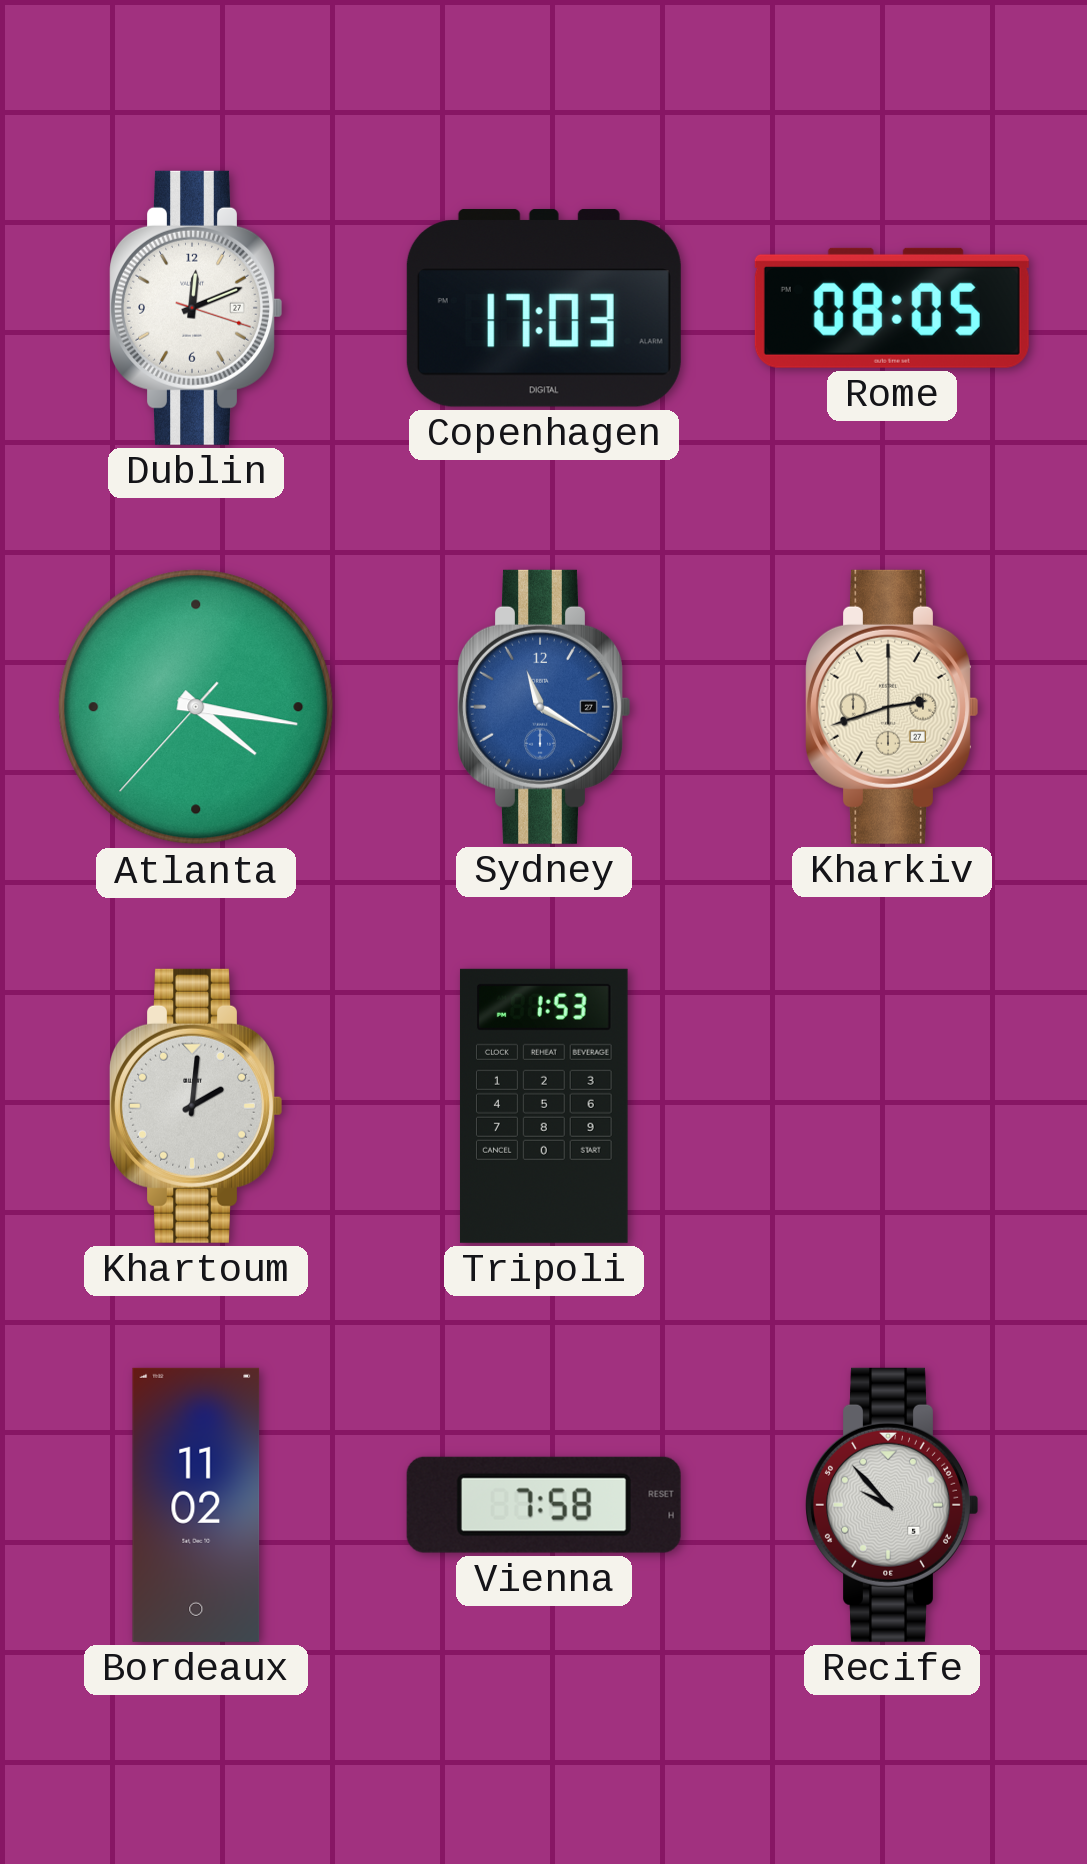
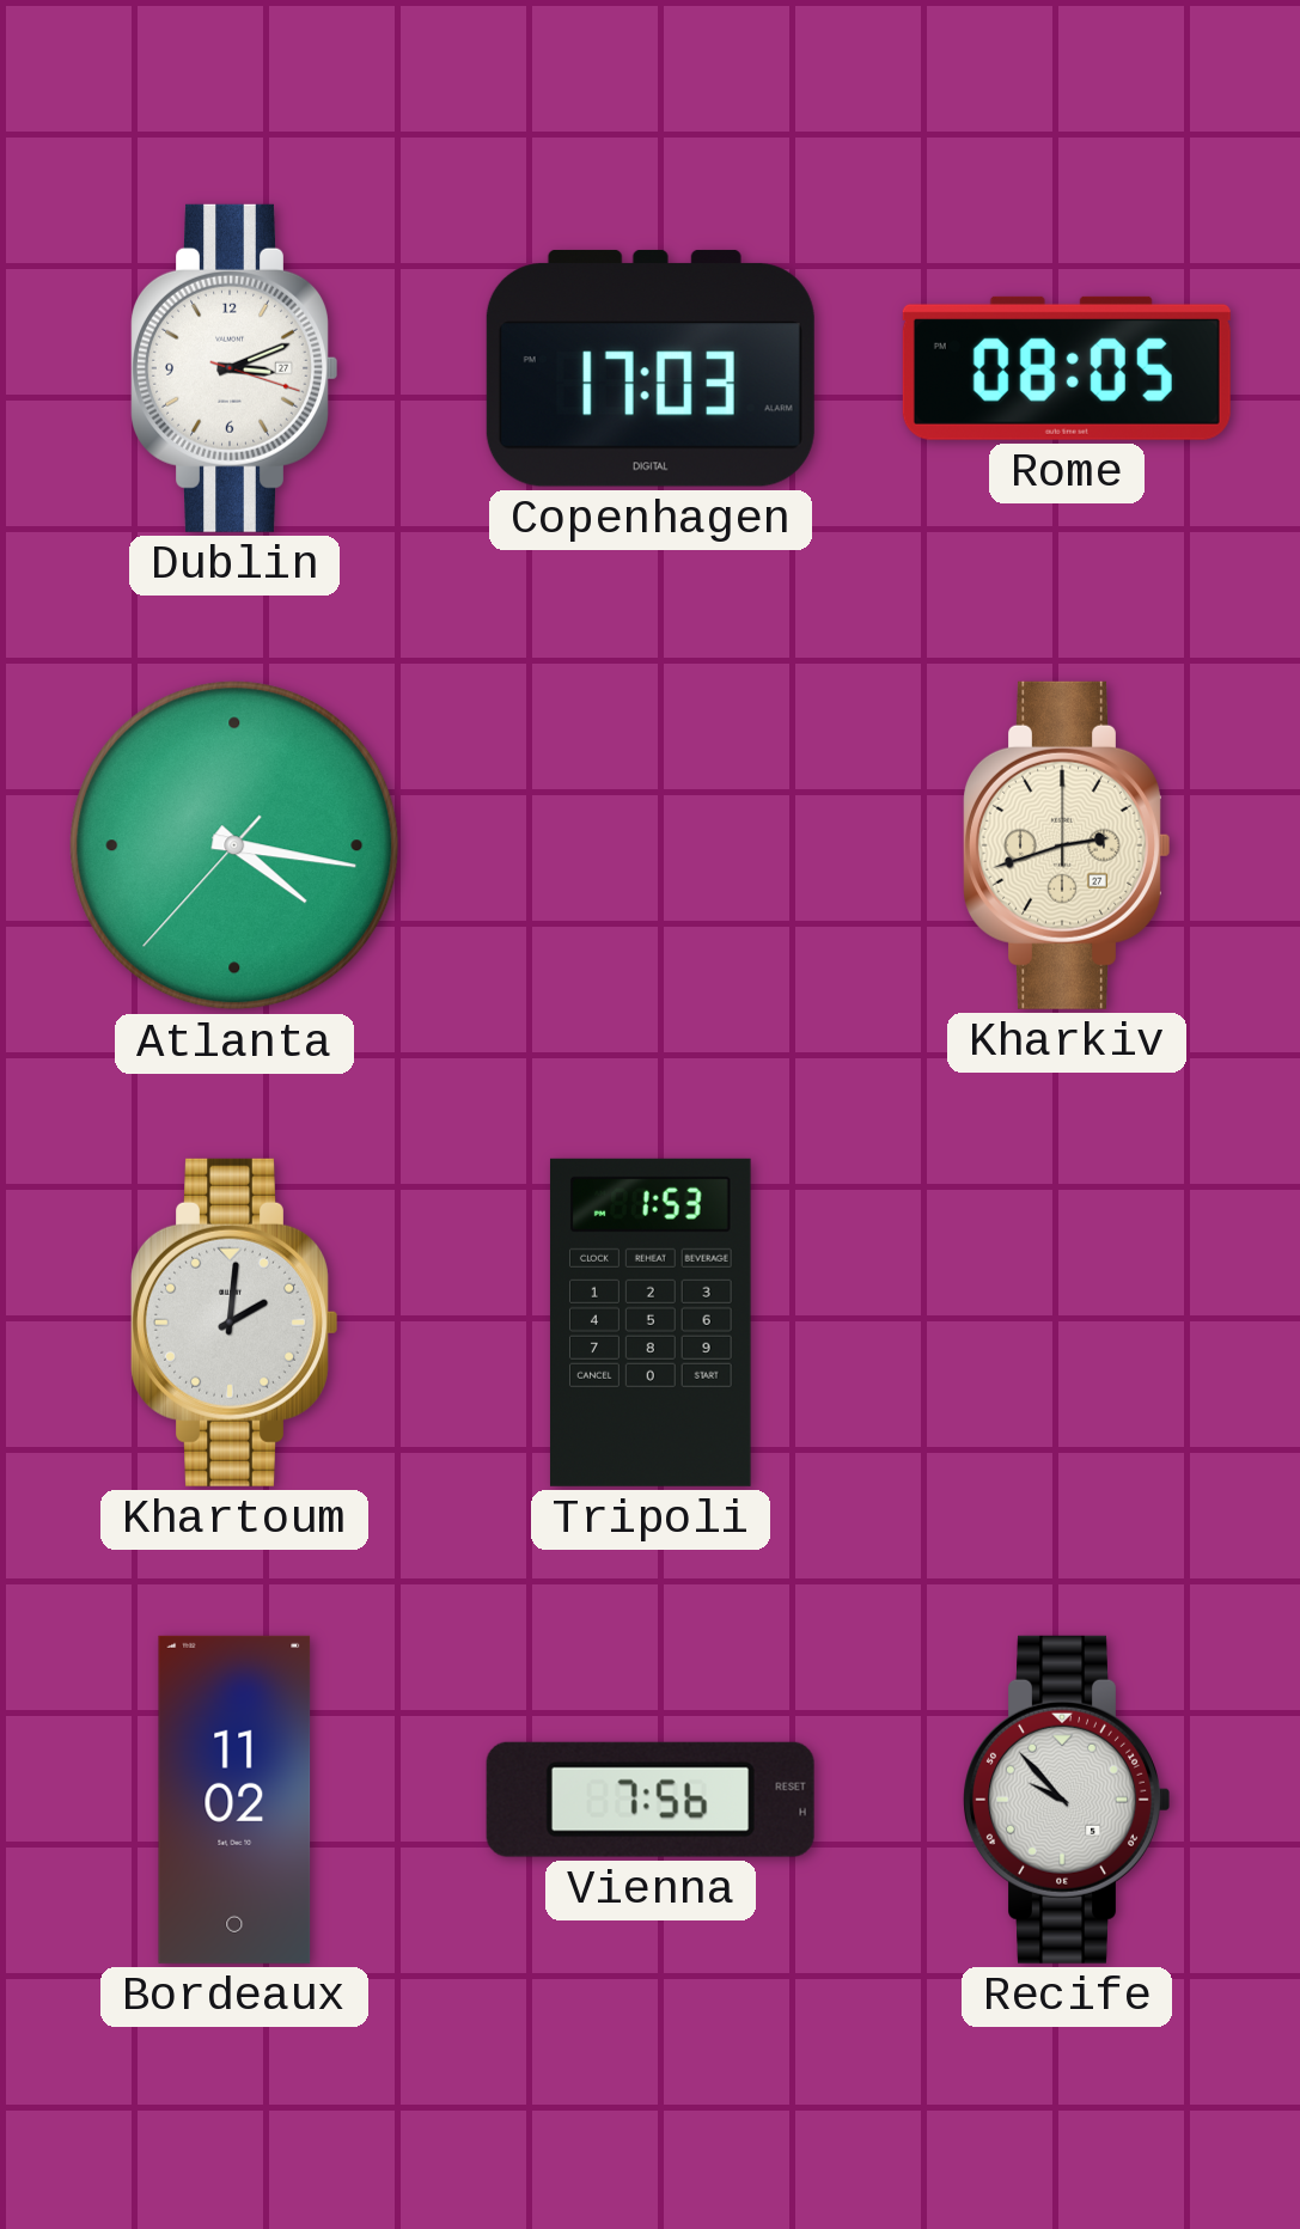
Dublin: 12:11 -> 3:11
Sydney: 11:20 -> none
Vienna: 7:58 -> 7:56
